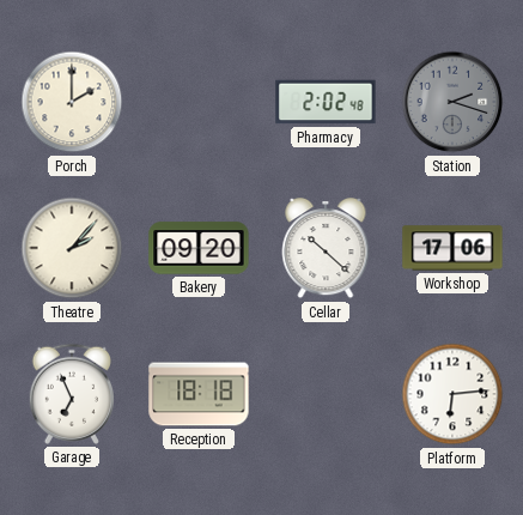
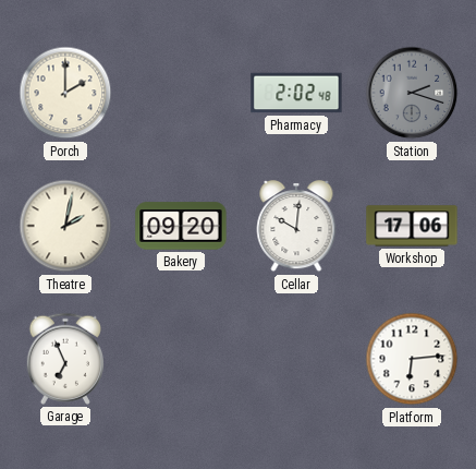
Theatre: 2:07 -> 2:02
Cellar: 10:22 -> 10:01
Reception: 18:18 -> none
